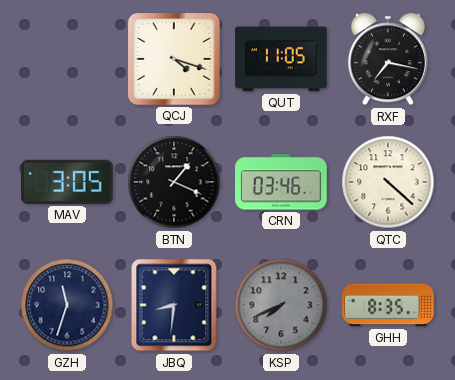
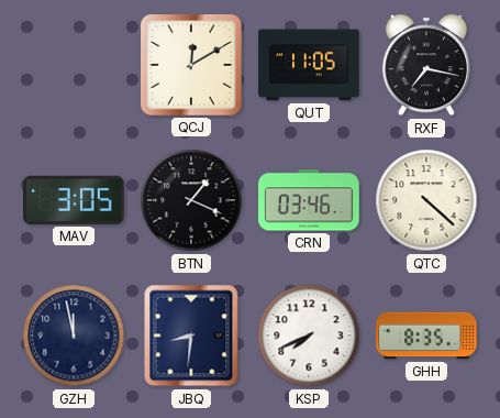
QCJ: 4:18 -> 12:10
GZH: 11:33 -> 11:58
KSP dial: grey -> white
